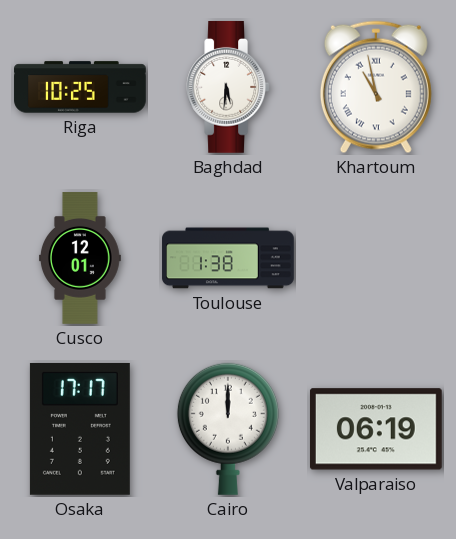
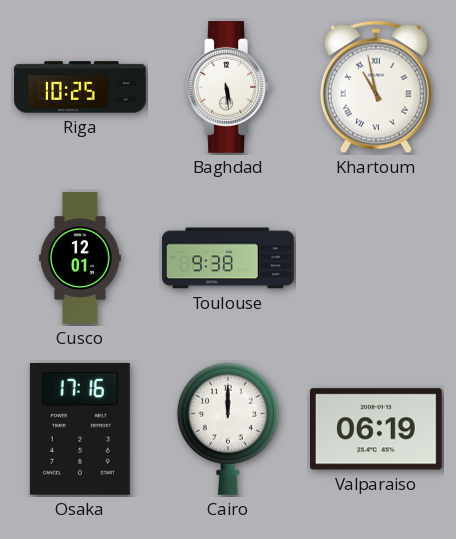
Baghdad: 5:31 -> 5:29
Toulouse: 1:38 -> 9:38
Osaka: 17:17 -> 17:16
